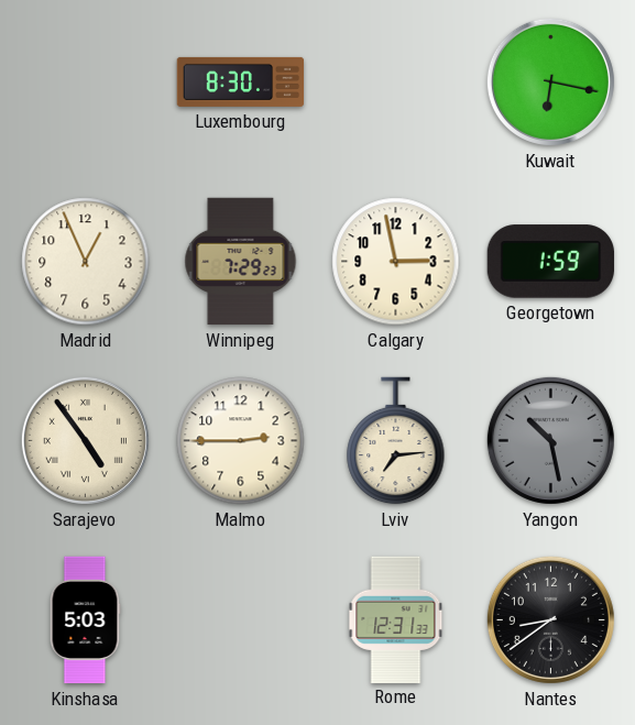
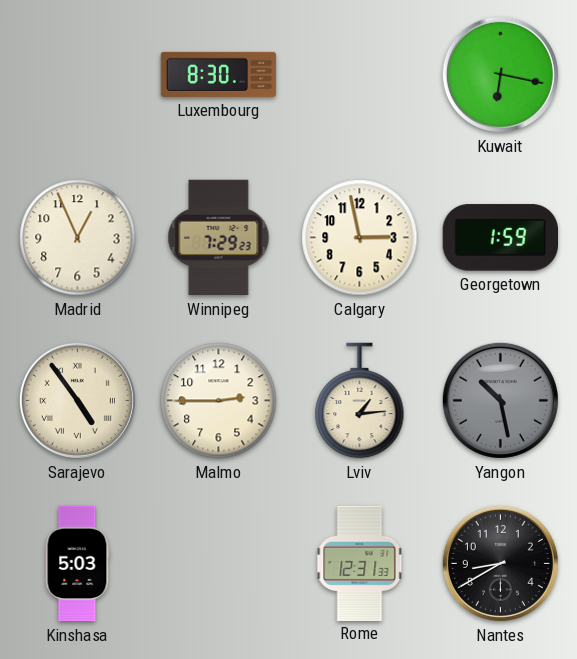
Lviv: 7:14 -> 1:14
Nantes: 8:39 -> 8:40
